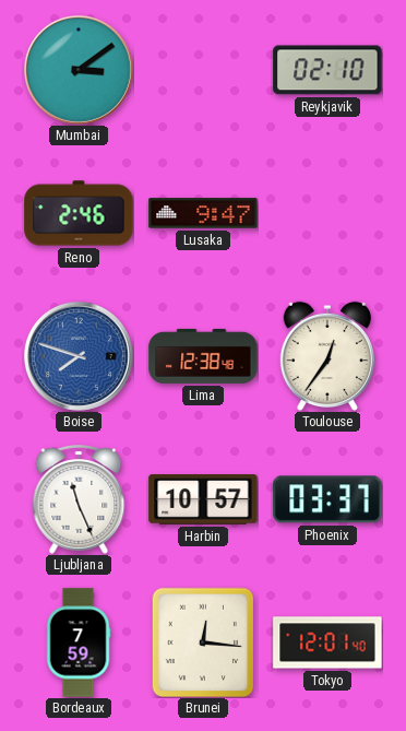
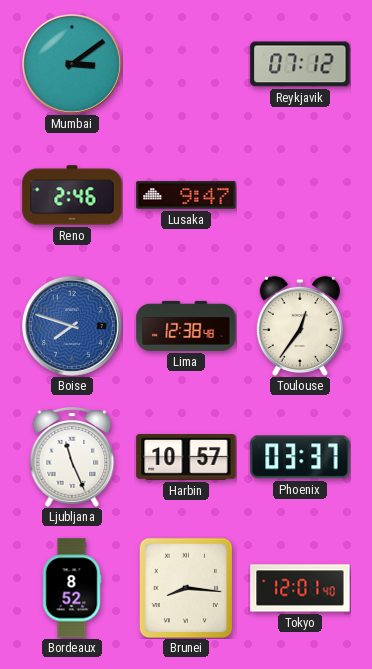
Reykjavik: 02:10 -> 07:12
Bordeaux: 7:59 -> 8:52
Brunei: 12:16 -> 8:16
